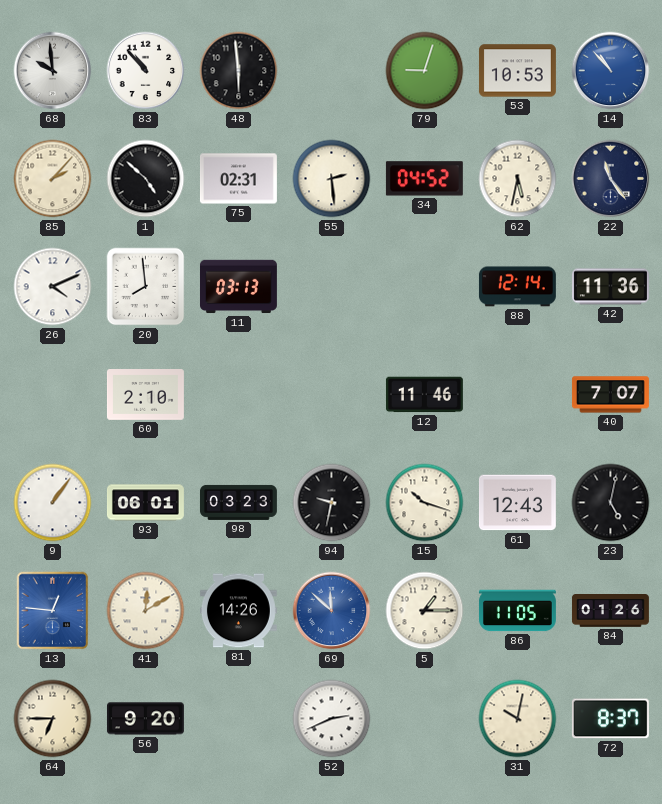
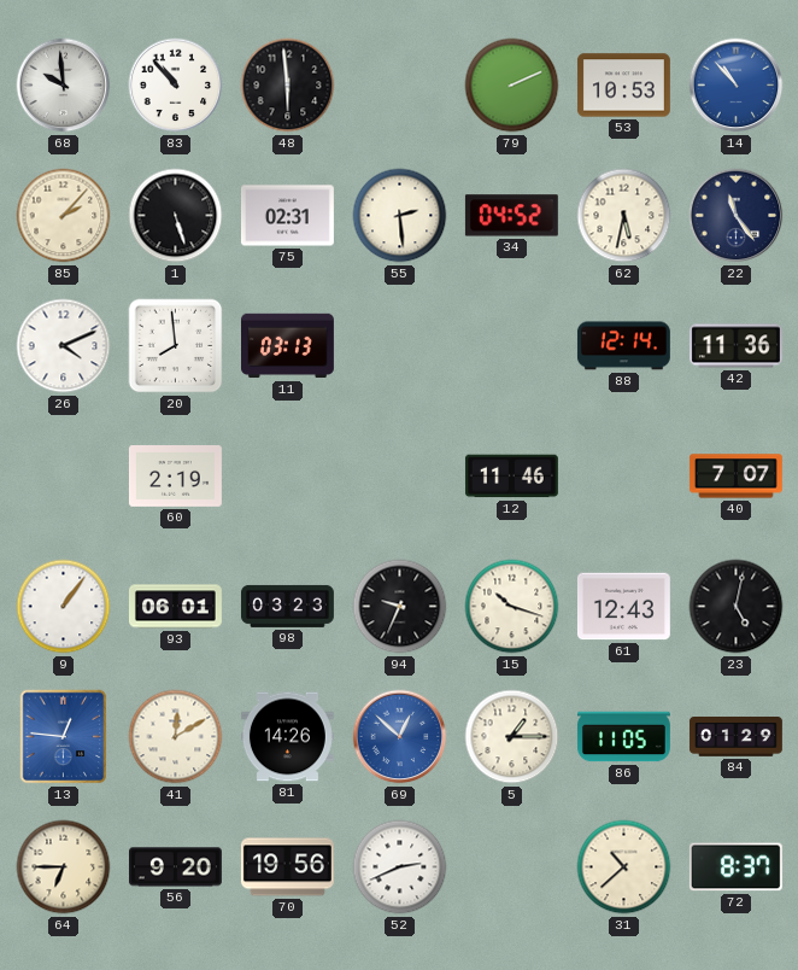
79: 9:03 -> 2:11
1: 4:52 -> 5:27
60: 2:10 -> 2:19
94: 9:32 -> 9:34
69: 11:52 -> 12:52
84: 01:26 -> 01:29
70: none -> 19:56
31: 10:02 -> 10:38
